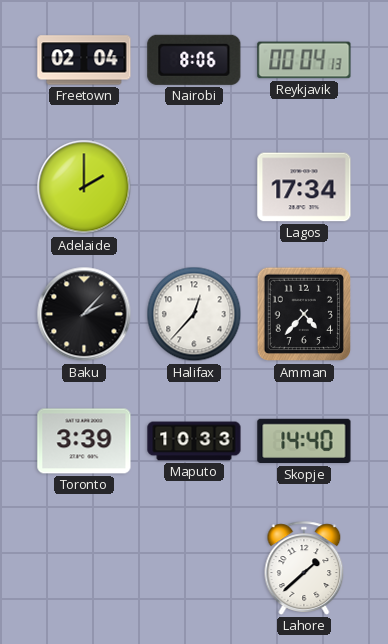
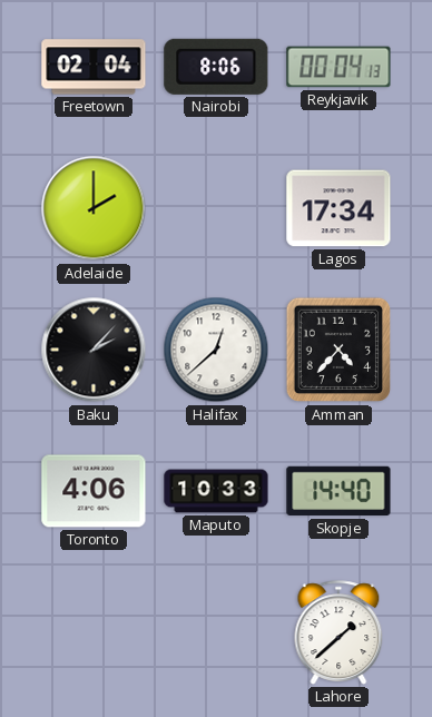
Halifax: 12:37 -> 12:38
Toronto: 3:39 -> 4:06
